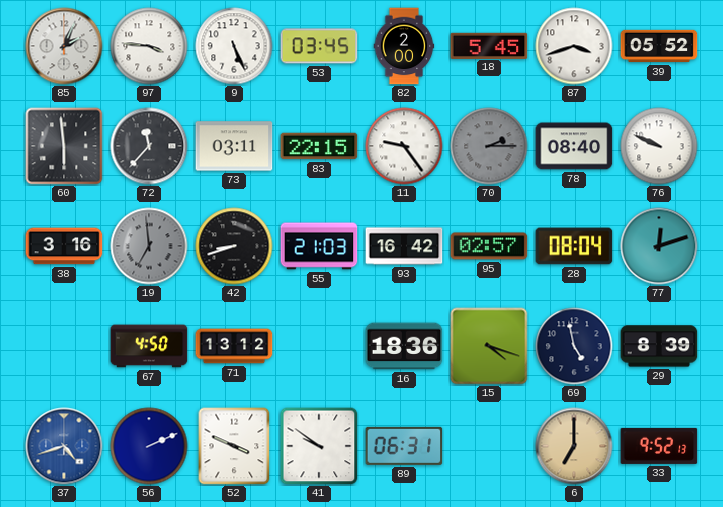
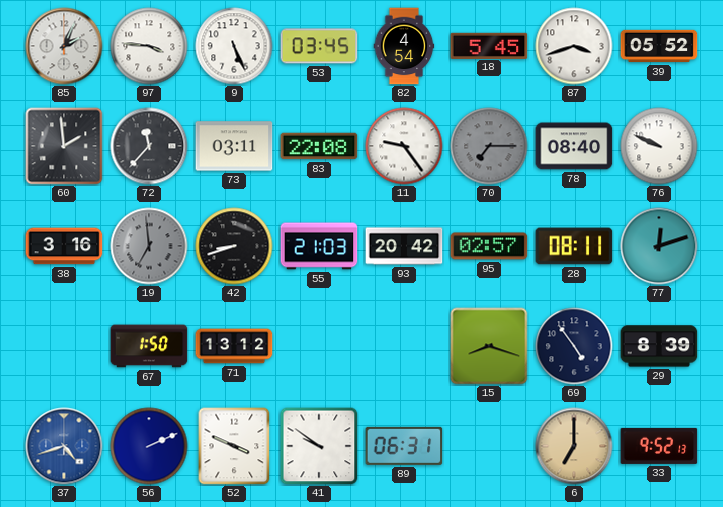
82: 2:00 -> 4:54
60: 5:59 -> 1:59
83: 22:15 -> 22:08
70: 2:15 -> 7:15
93: 16:42 -> 20:42
28: 08:04 -> 08:11
67: 4:50 -> 1:50
16: 18:36 -> none
15: 4:18 -> 8:18
69: 4:58 -> 4:54
